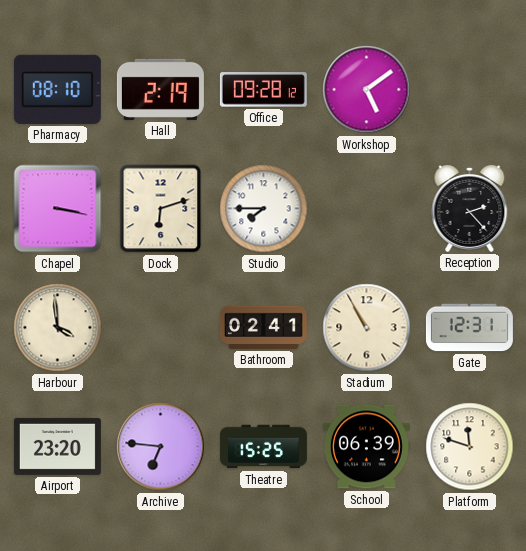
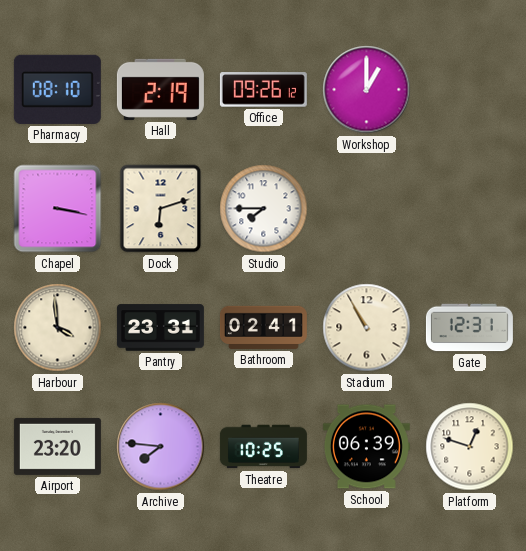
Office: 09:28 -> 09:26
Workshop: 5:09 -> 1:00
Reception: 2:23 -> none
Pantry: none -> 23:31
Archive: 6:46 -> 7:46
Theatre: 15:25 -> 10:25
Platform: 11:48 -> 12:48
